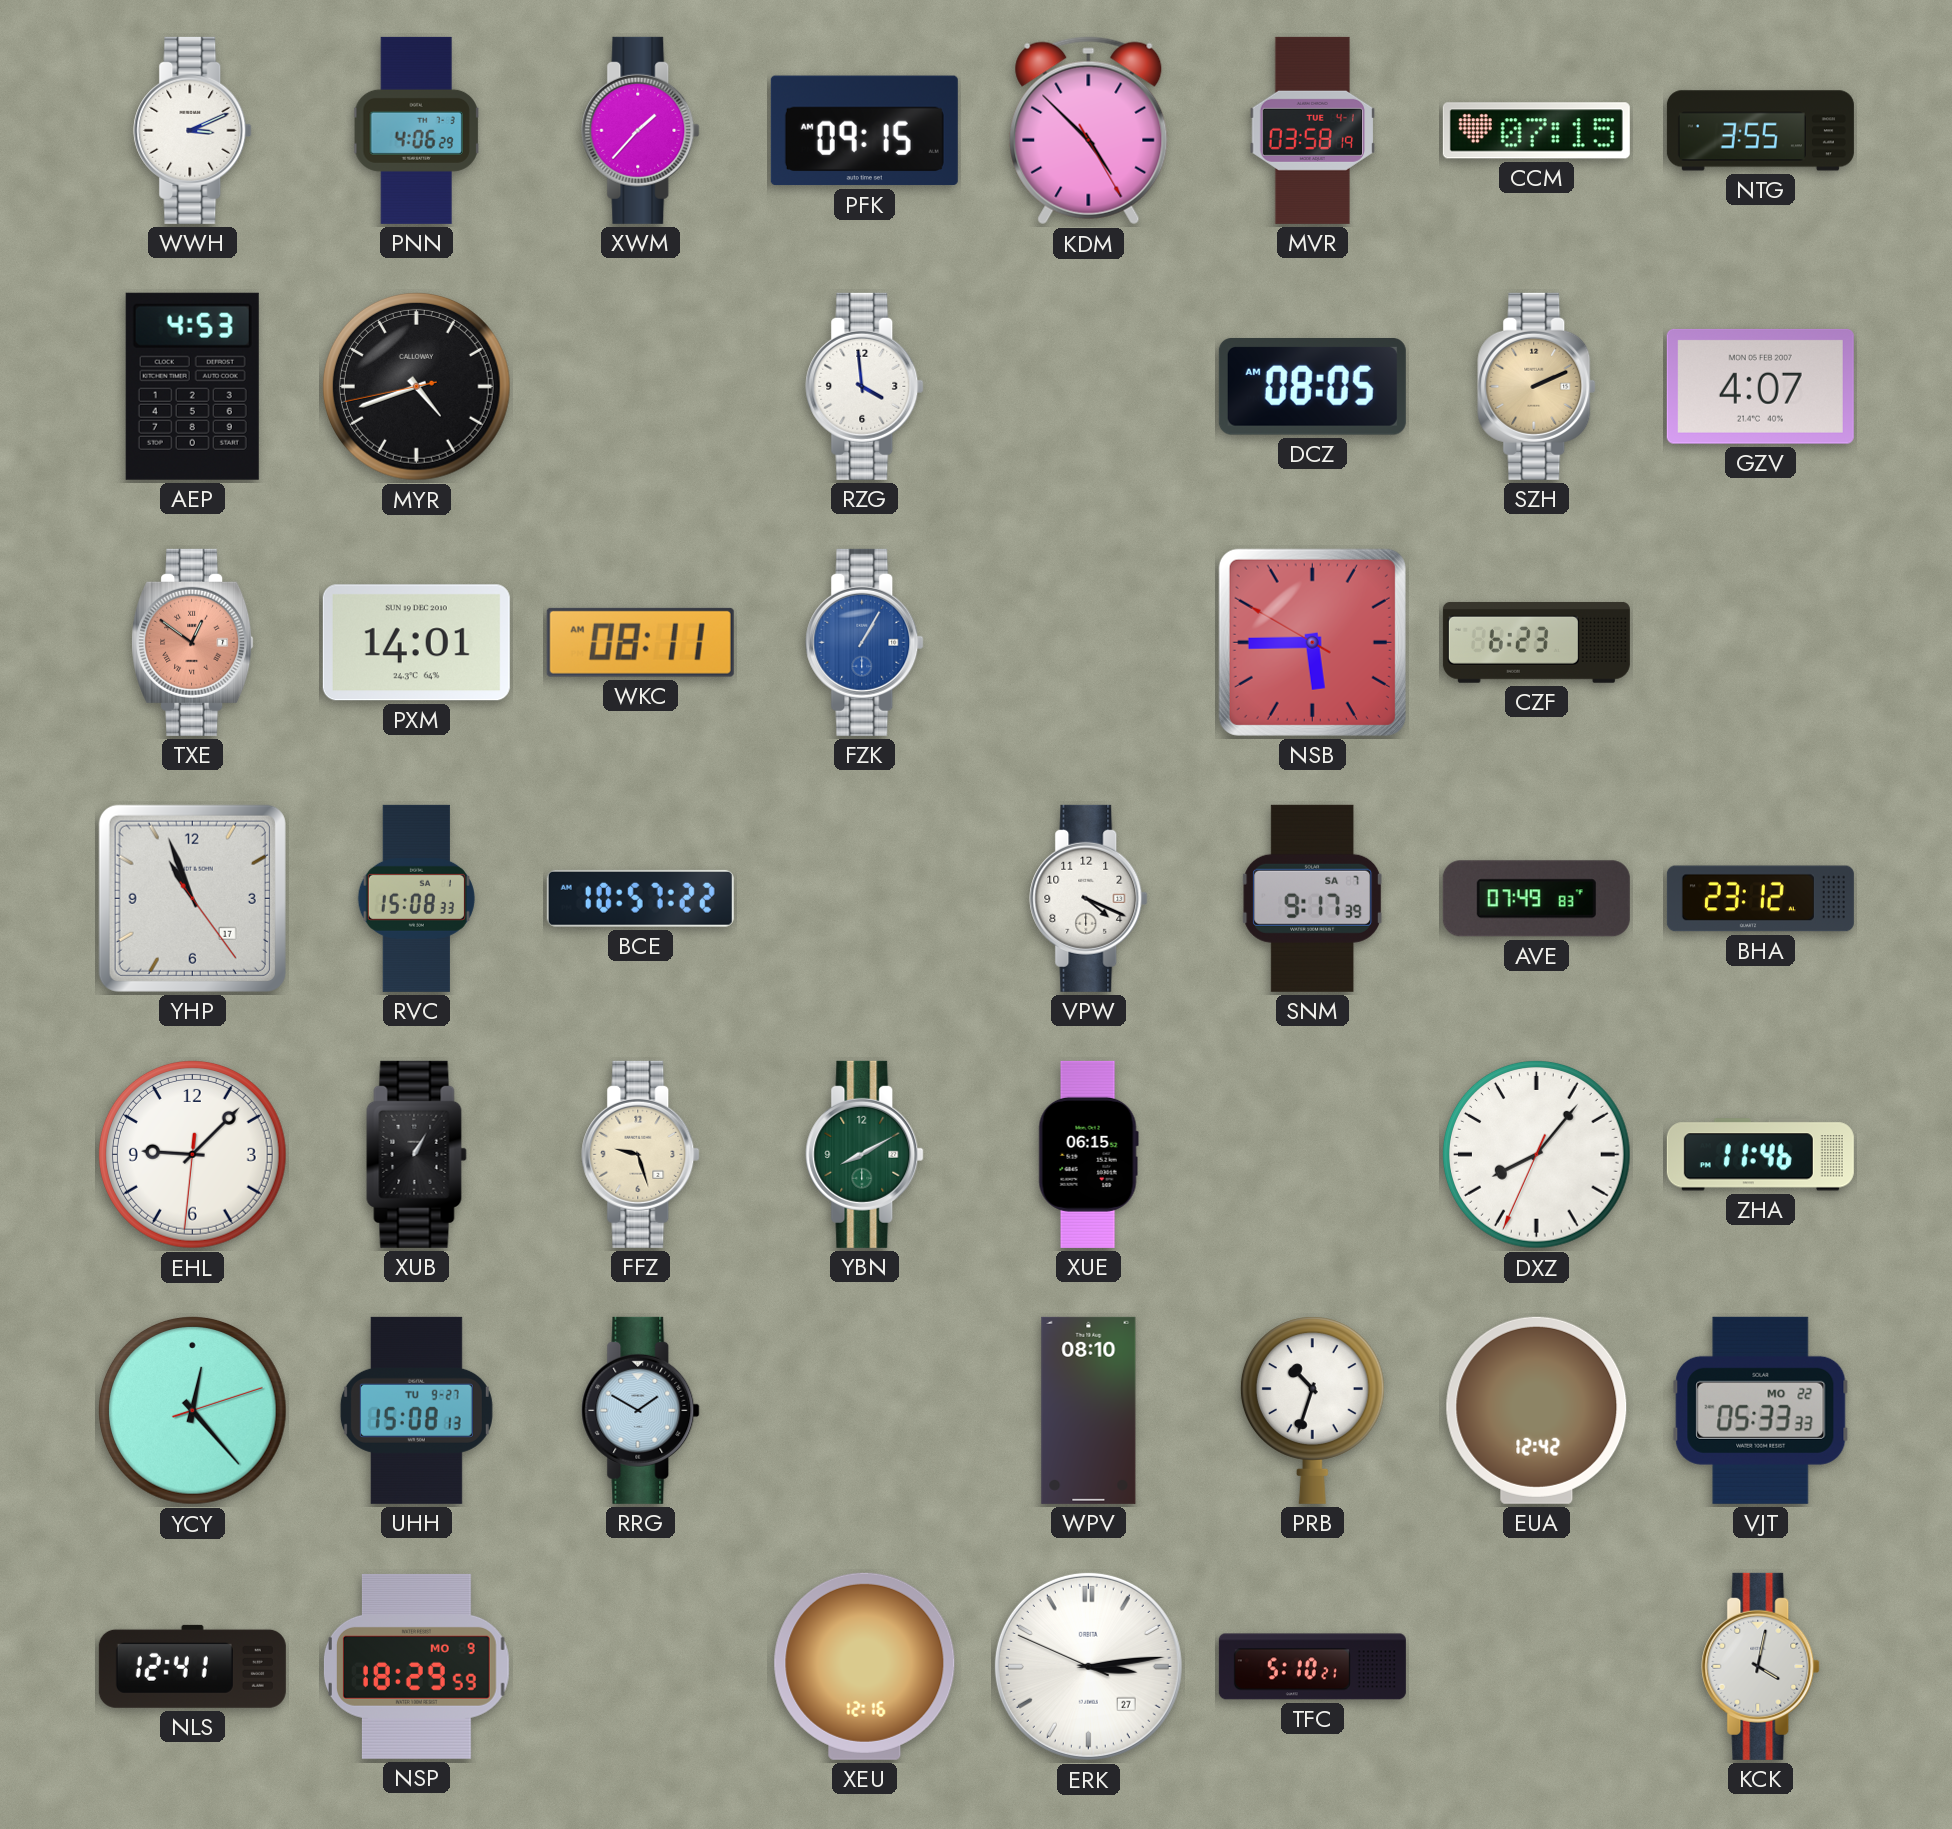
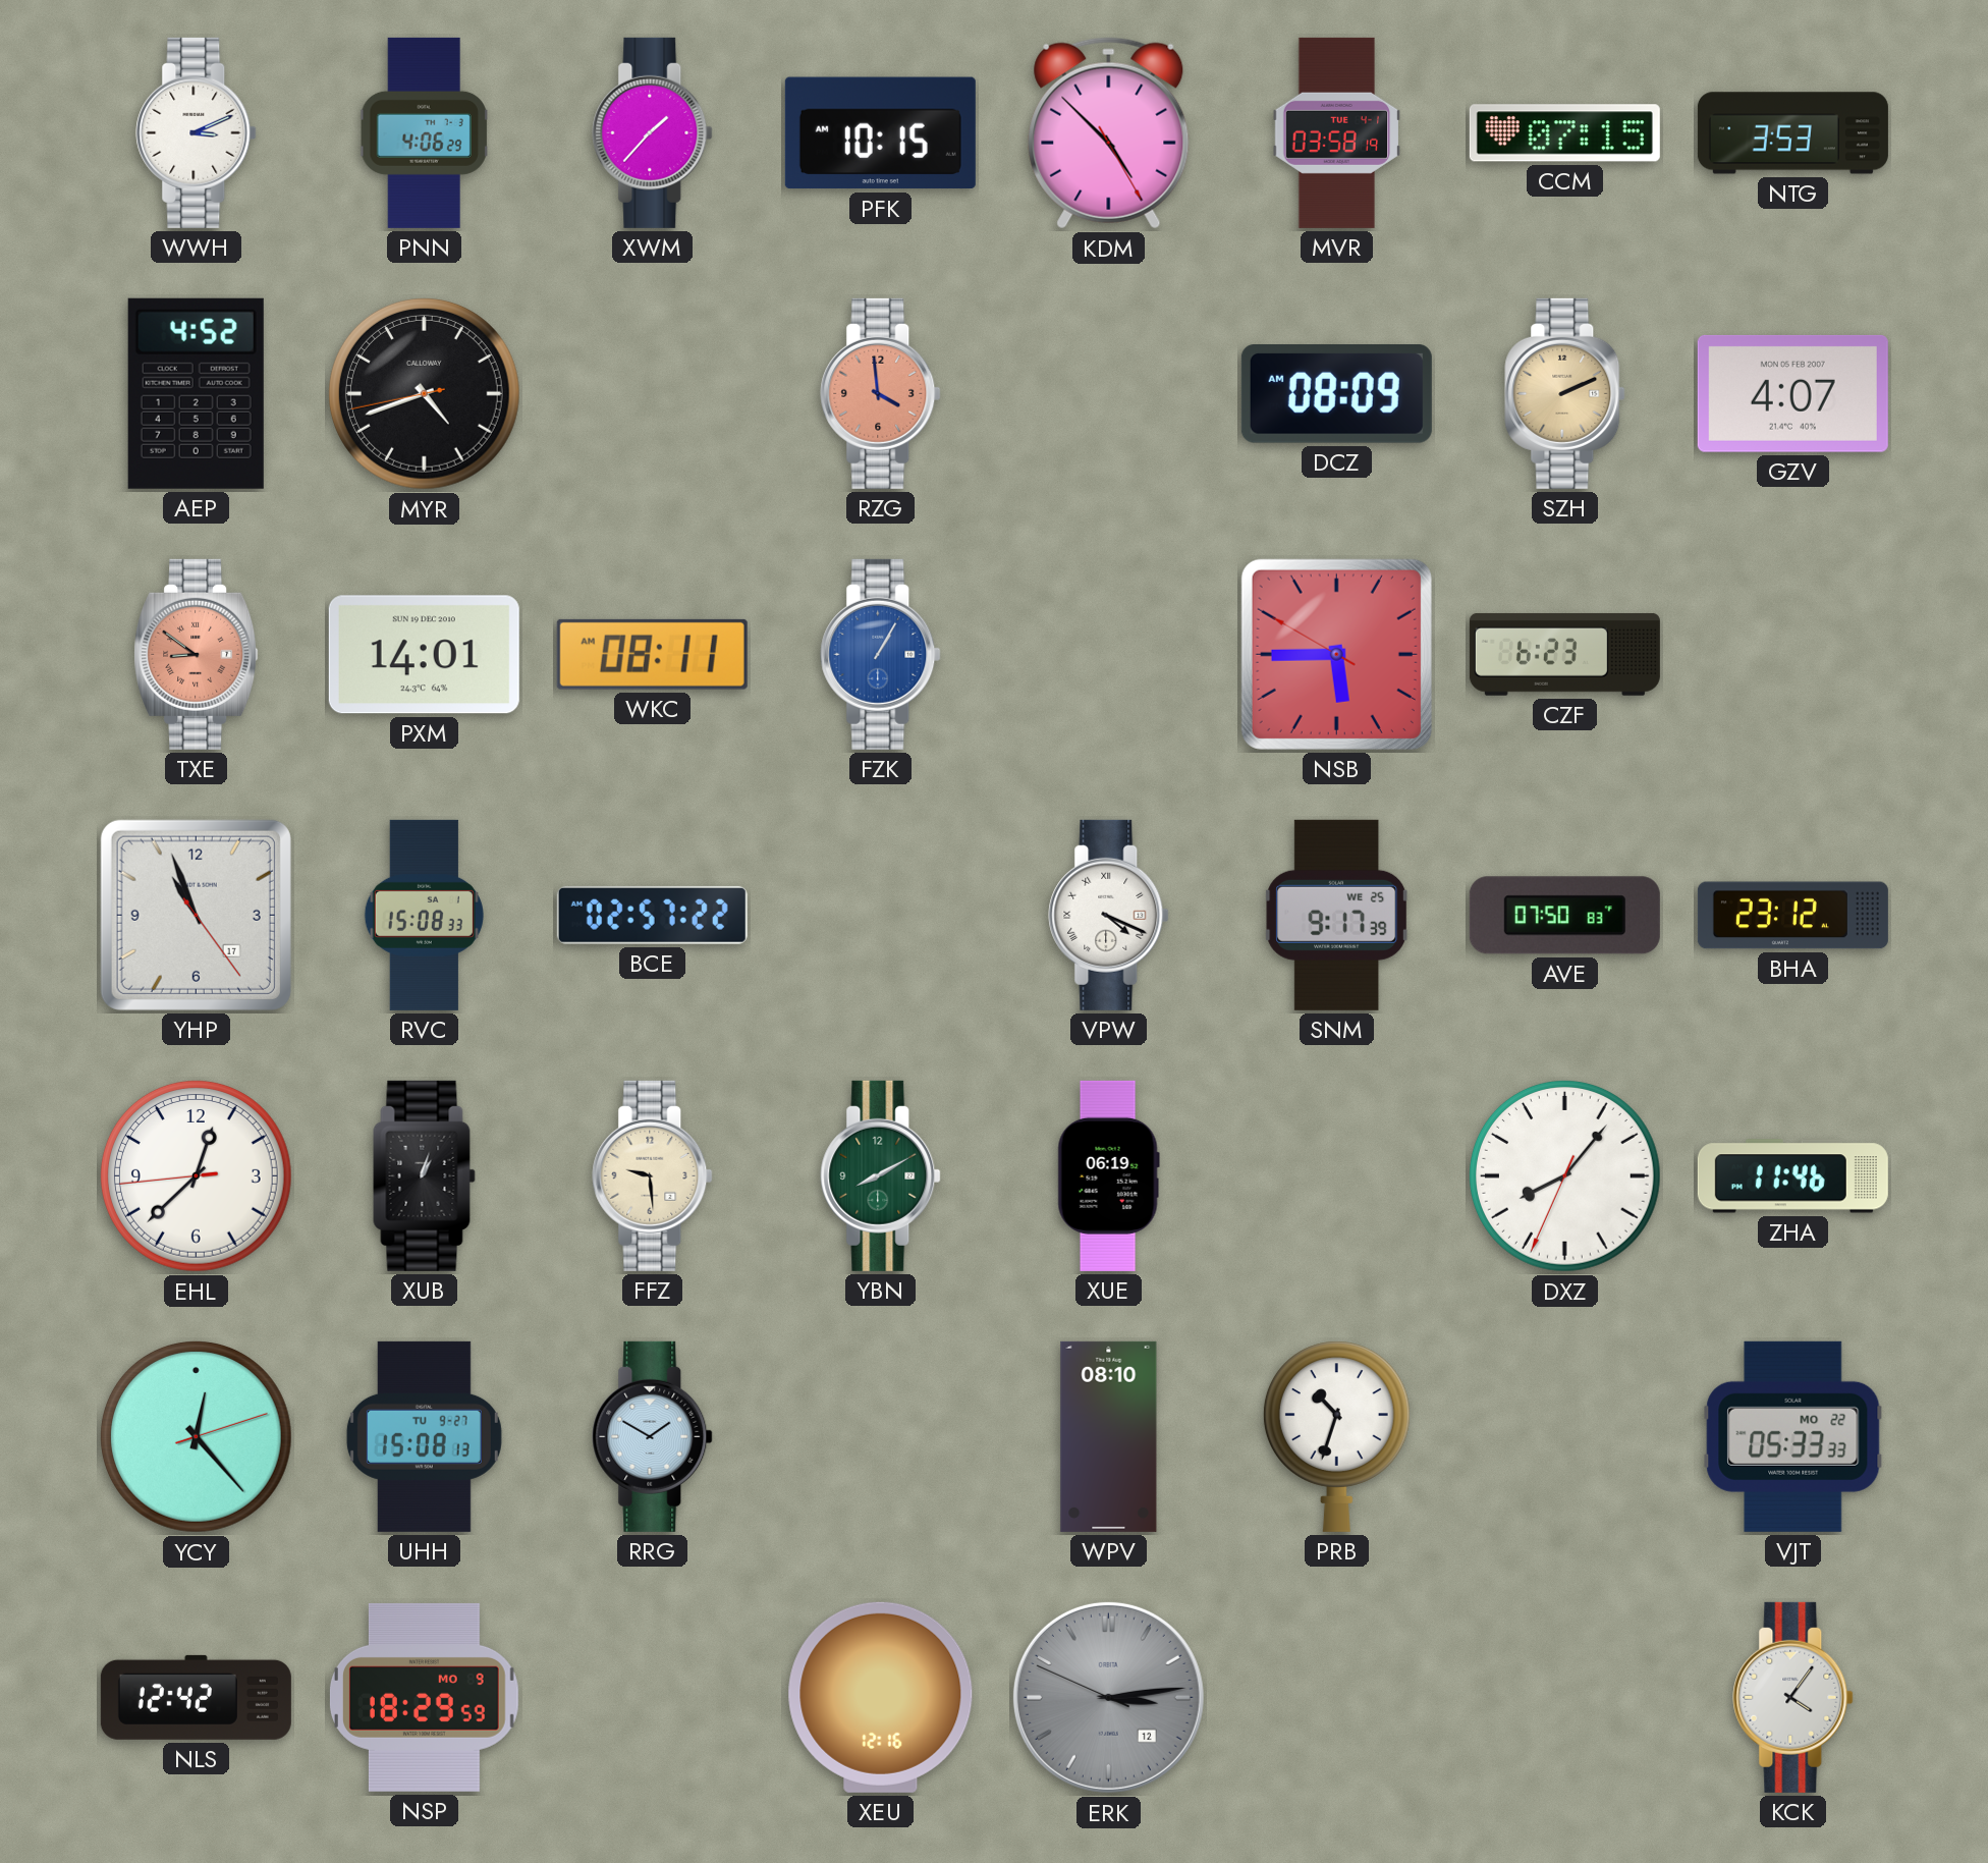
PFK: 09:15 -> 10:15
NTG: 3:55 -> 3:53
AEP: 4:53 -> 4:52
RZG dial: white -> salmon
DCZ: 08:05 -> 08:09
TXE: 12:51 -> 8:51
BCE: 10:57 -> 02:57
VPW numerals: Arabic -> Roman
SNM date: SA 7 -> WE 25
AVE: 07:49 -> 07:50
EHL: 9:07 -> 12:37
XUB: 1:05 -> 1:03
FFZ: 9:27 -> 9:29
XUE: 06:15 -> 06:19
EUA: 12:42 -> none
NLS: 12:41 -> 12:42
ERK date: 27 -> 12
ERK dial: white -> grey
TFC: 5:10 -> none
KCK: 4:02 -> 4:06
